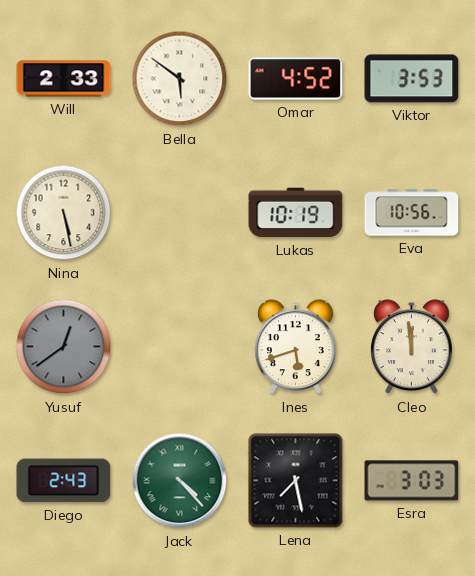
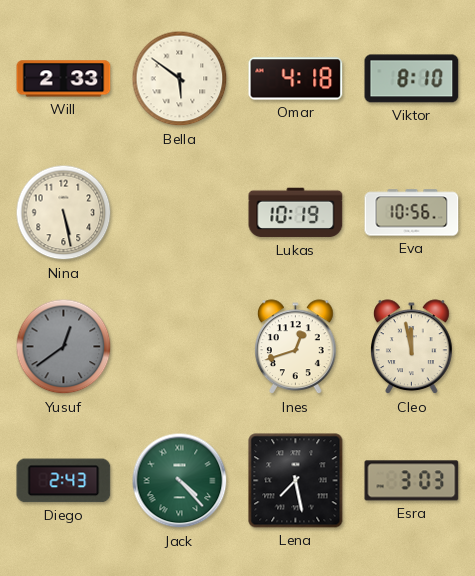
Omar: 4:52 -> 4:18
Viktor: 3:53 -> 8:10
Ines: 5:42 -> 12:42
Cleo: 11:59 -> 11:58
